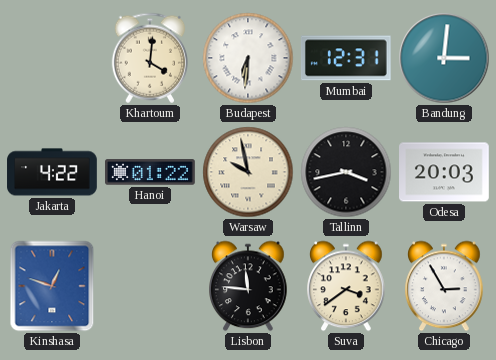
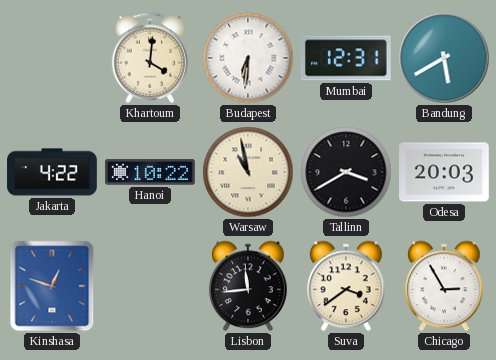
Bandung: 3:01 -> 5:40
Hanoi: 01:22 -> 10:22
Warsaw: 9:58 -> 10:58
Tallinn: 3:43 -> 3:40
Lisbon: 11:46 -> 11:44
